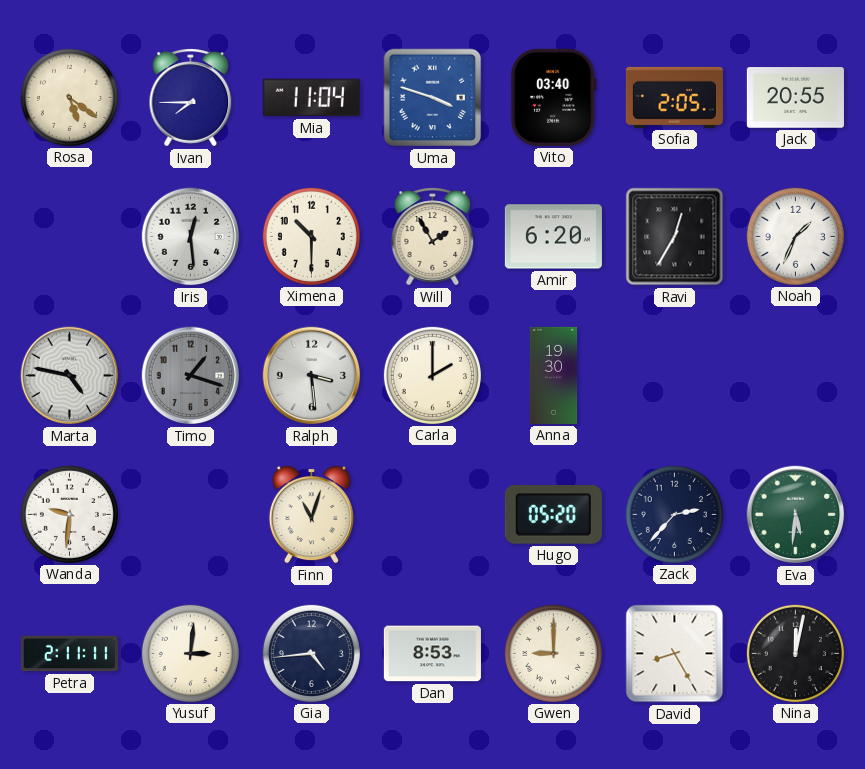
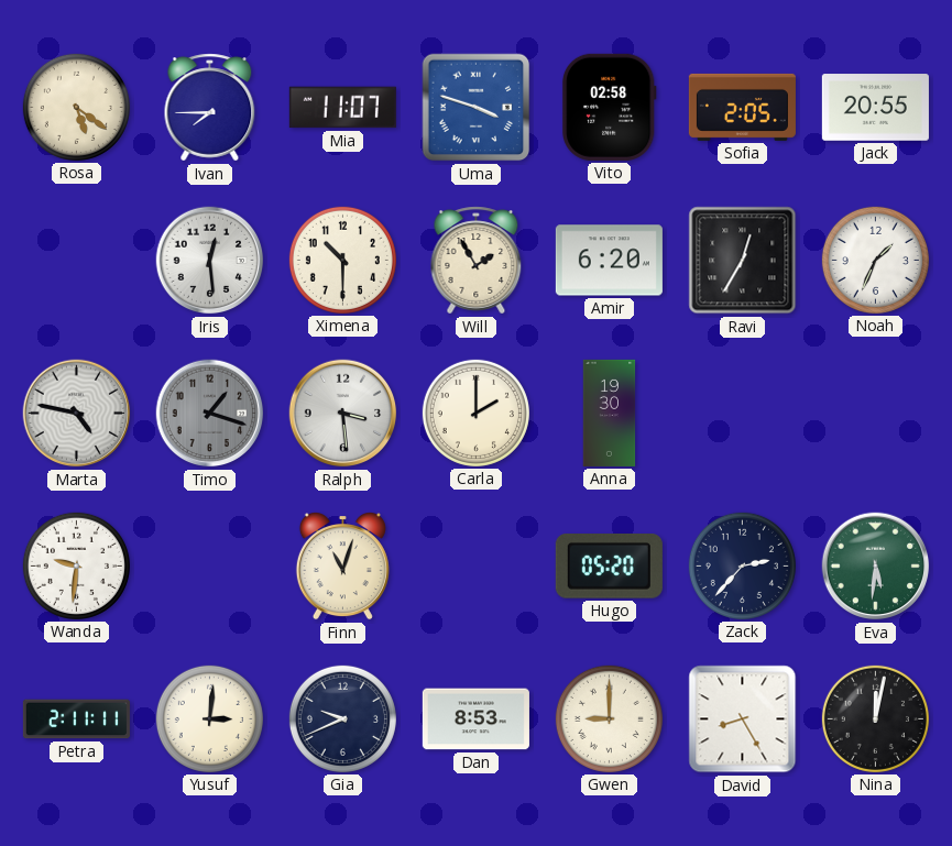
Mia: 11:04 -> 11:07
Vito: 03:40 -> 02:58
Gia: 4:44 -> 9:41
